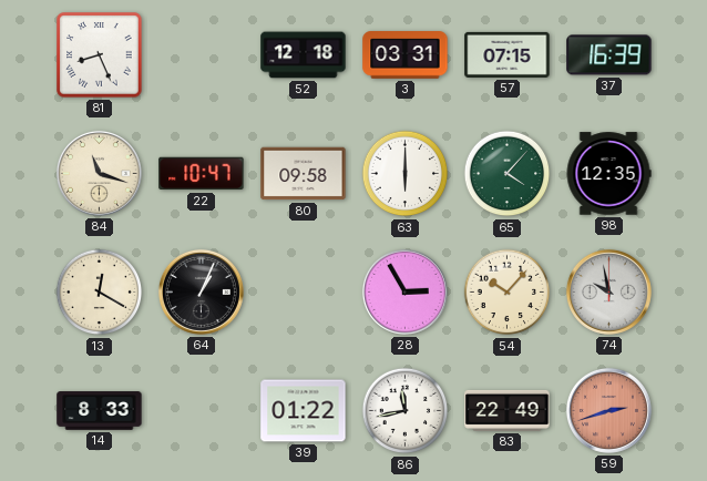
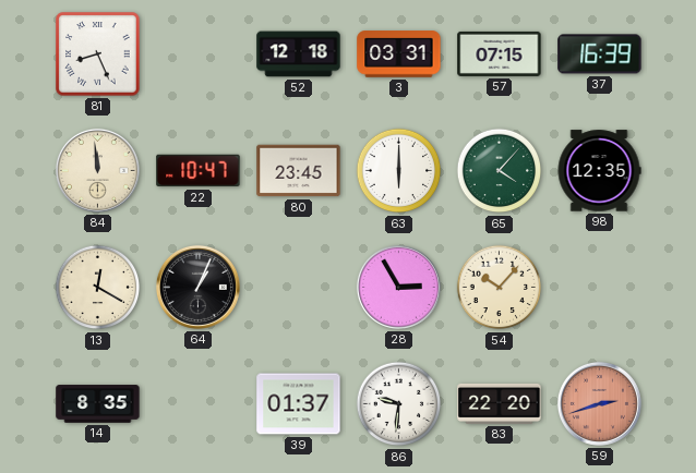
84: 11:18 -> 11:59
80: 09:58 -> 23:45
74: 9:58 -> none
14: 8:33 -> 8:35
39: 01:22 -> 01:37
86: 11:43 -> 9:31
83: 22:49 -> 22:20
